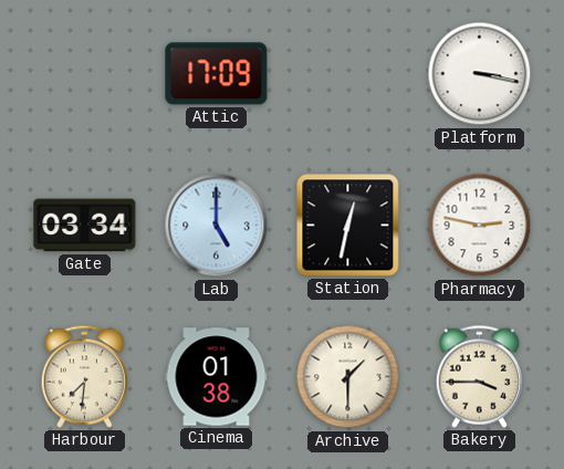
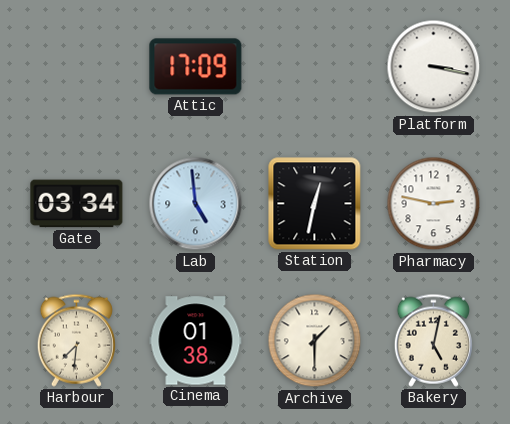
Lab: 5:00 -> 4:59
Bakery: 3:45 -> 5:02
